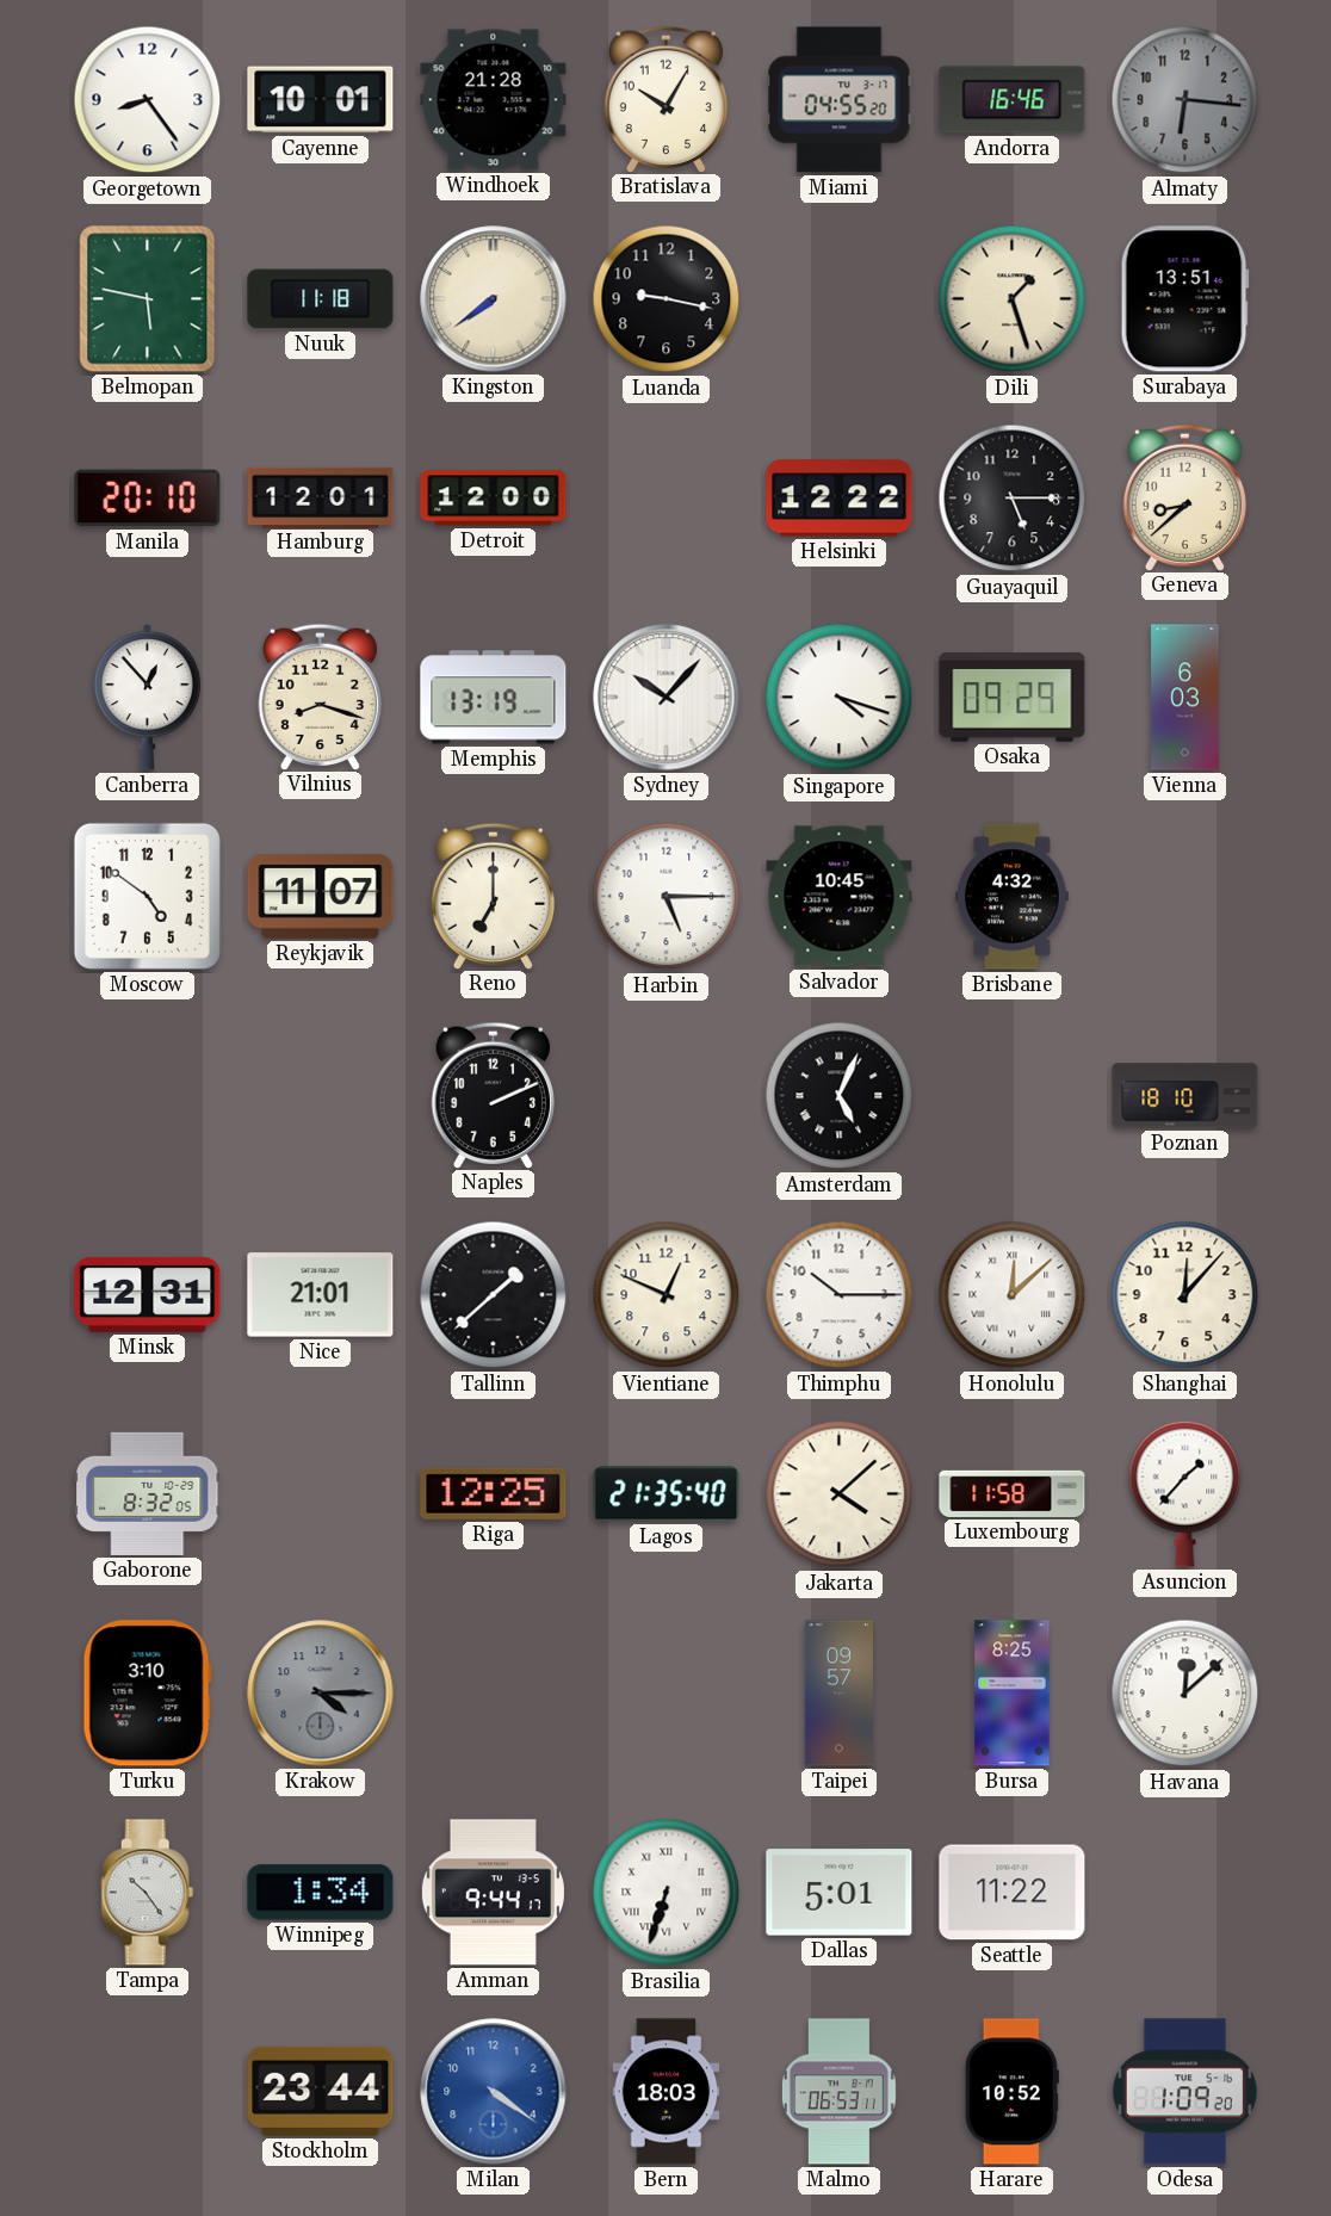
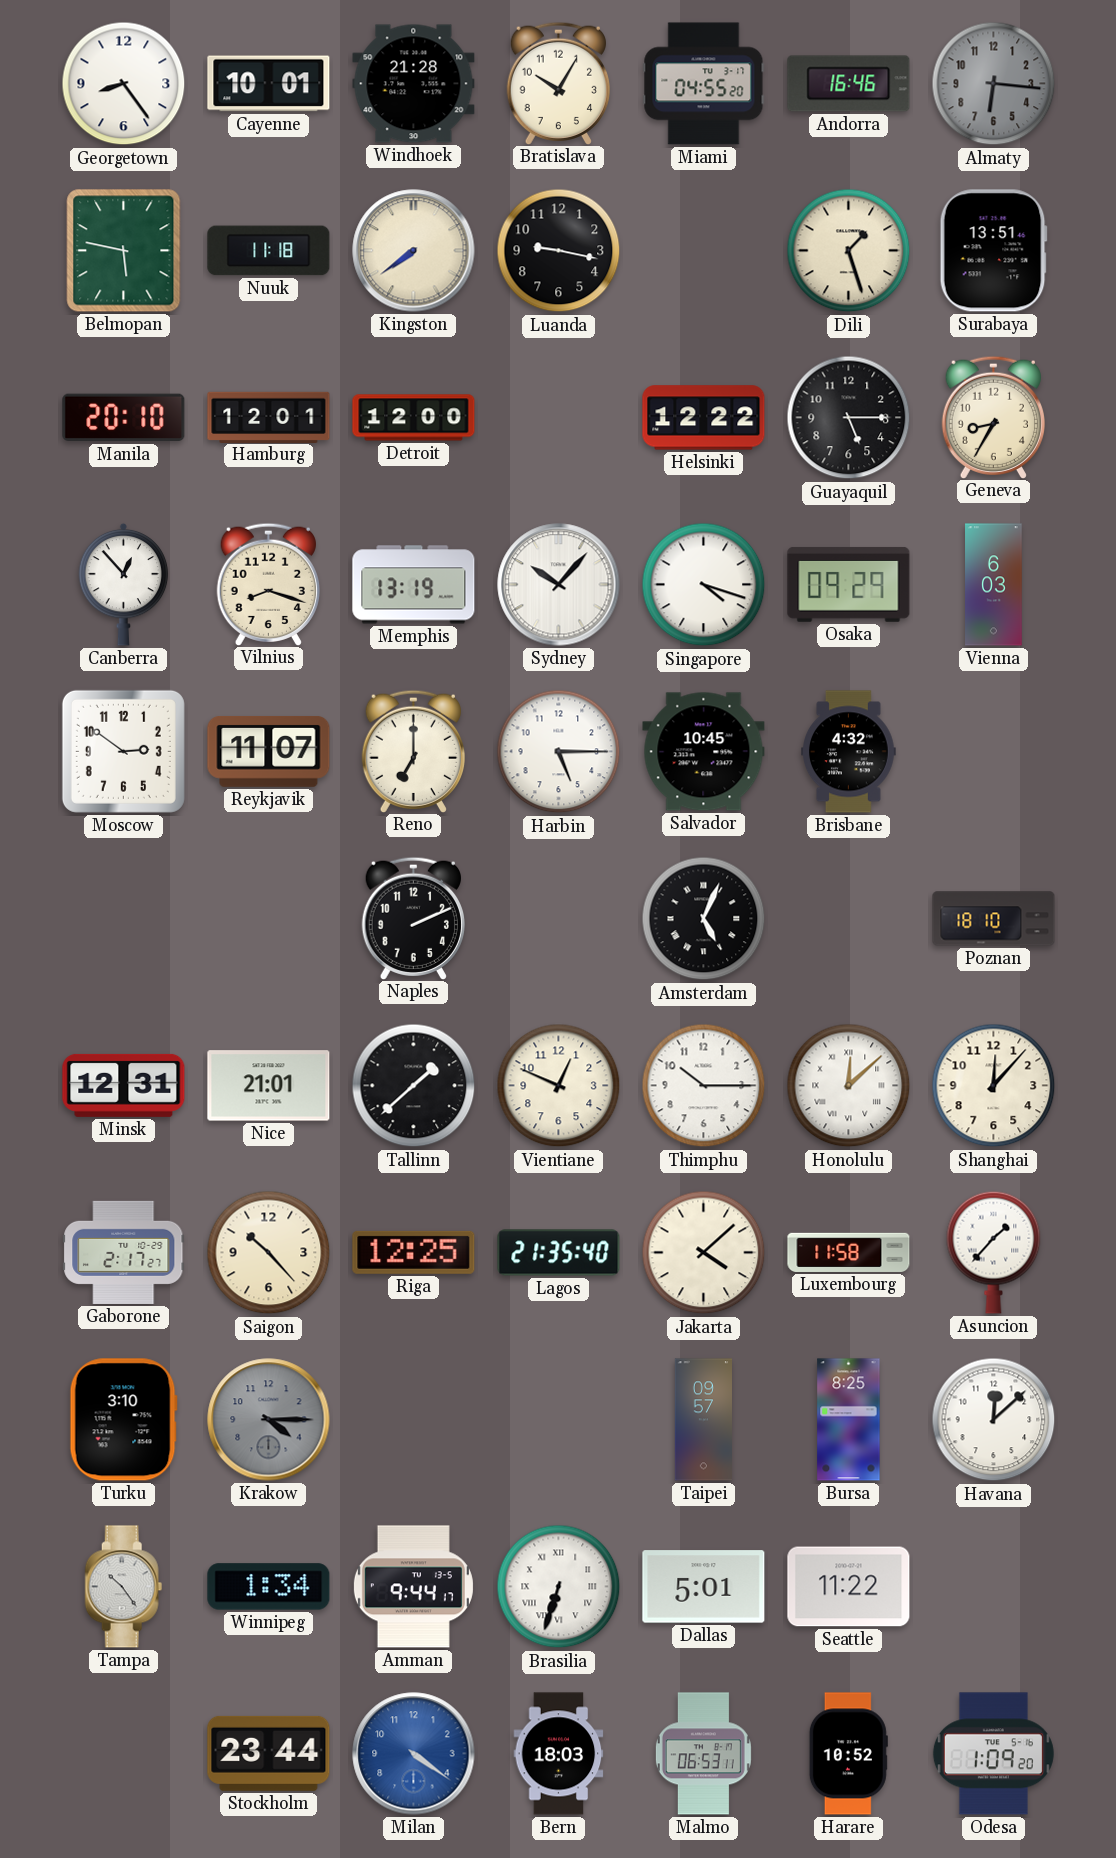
Geneva: 8:38 -> 8:35
Moscow: 4:51 -> 2:51
Gaborone: 8:32 -> 2:17
Saigon: none -> 10:23
